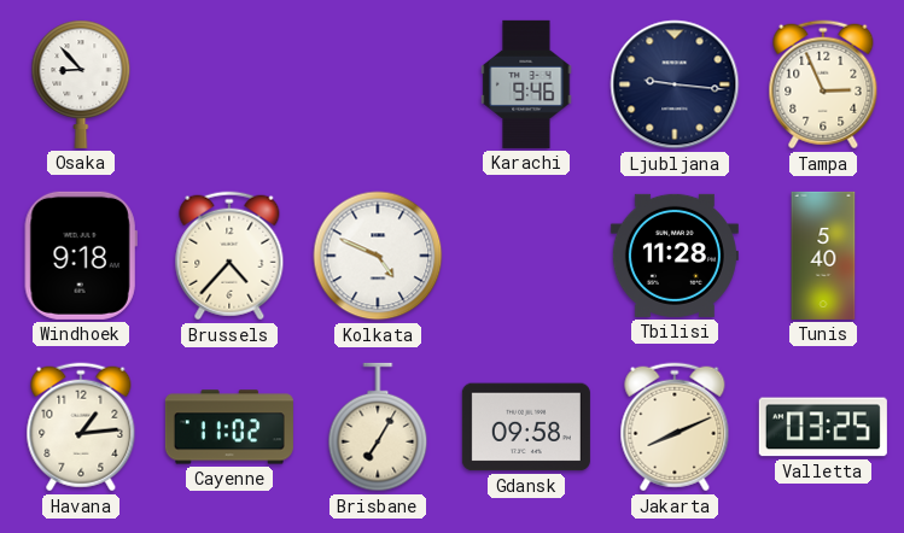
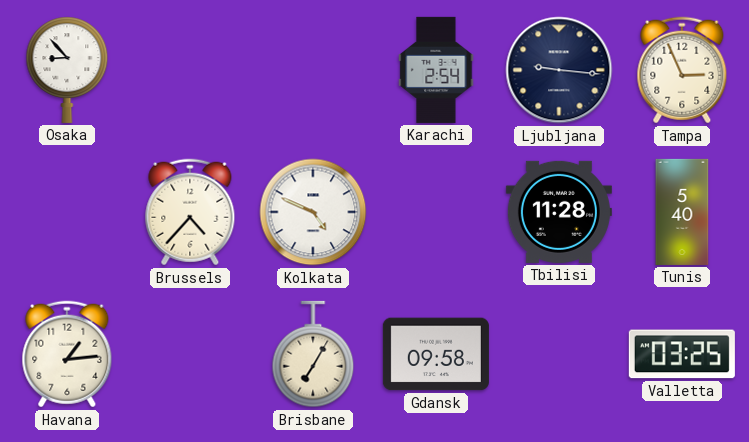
Karachi: 9:46 -> 2:54
Windhoek: 9:18 -> none
Cayenne: 11:02 -> none
Jakarta: 8:11 -> none
